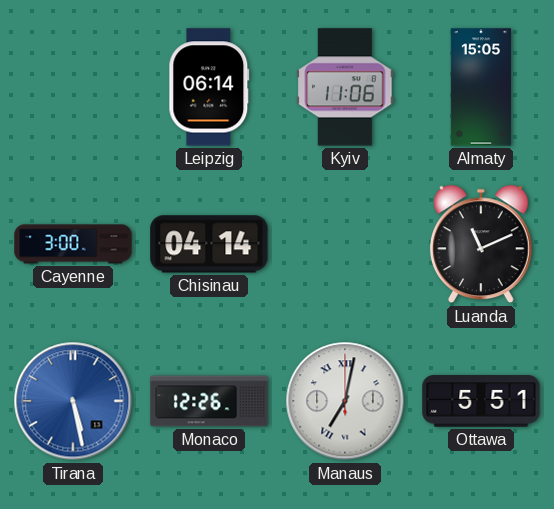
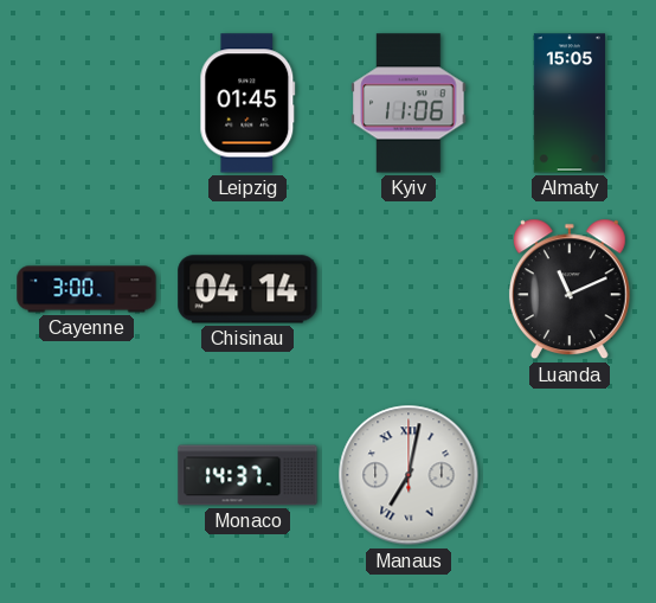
Leipzig: 06:14 -> 01:45
Tirana: 5:28 -> none
Monaco: 12:26 -> 14:37
Ottawa: 5:51 -> none
